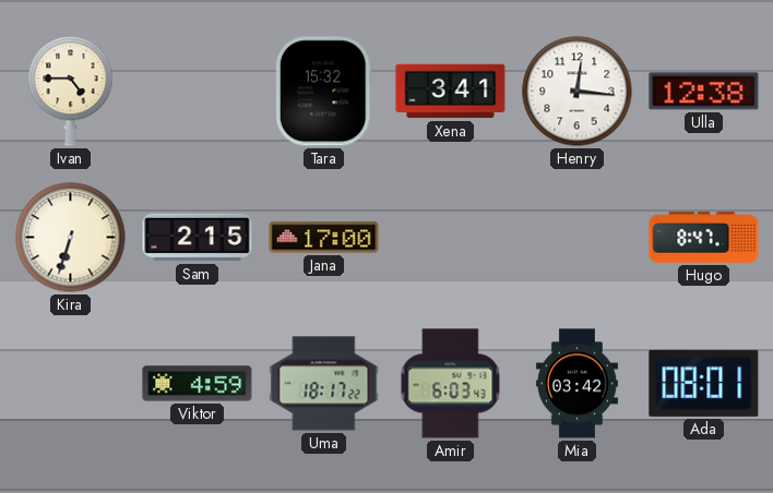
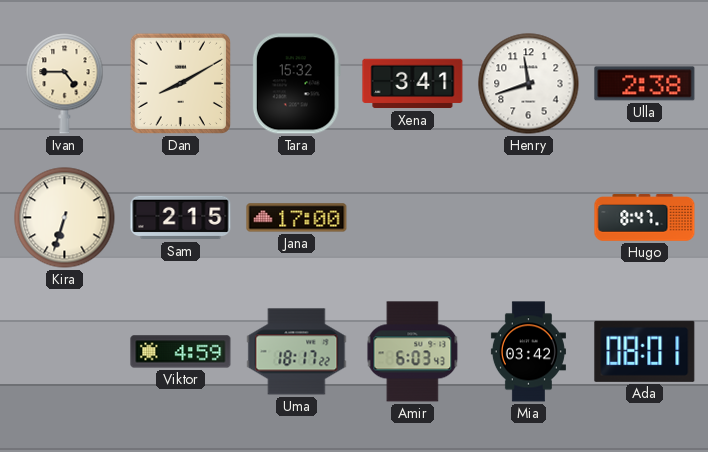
Dan: none -> 8:10
Henry: 12:16 -> 11:42
Ulla: 12:38 -> 2:38
